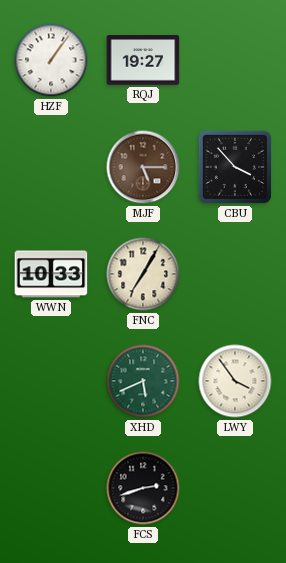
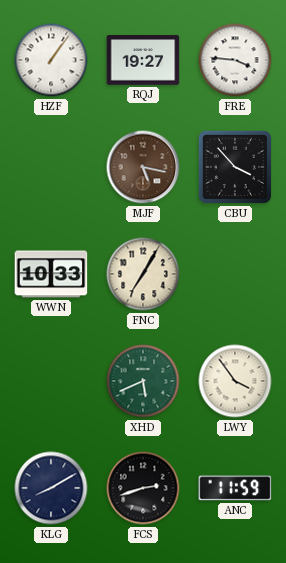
FRE: none -> 3:46
MJF: 5:15 -> 5:17
KLG: none -> 8:10
ANC: none -> 11:59
